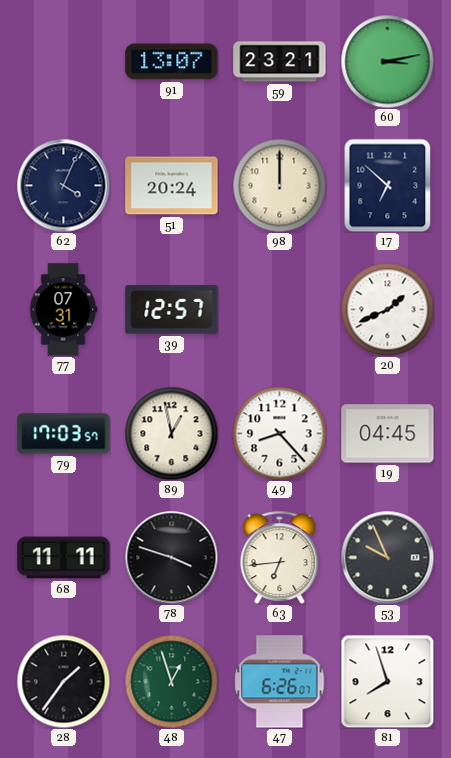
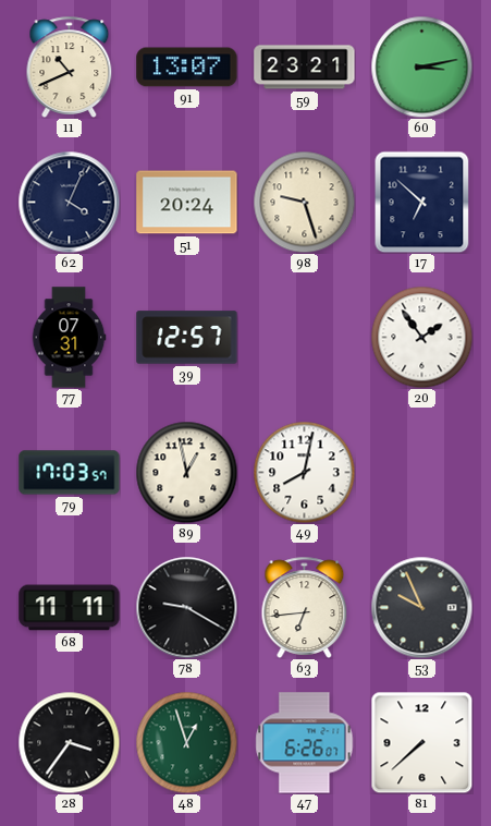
11: none -> 10:41
98: 12:00 -> 9:27
20: 1:41 -> 1:54
49: 8:23 -> 8:02
19: 04:45 -> none
78: 3:48 -> 9:20
28: 1:36 -> 3:36
81: 7:57 -> 7:38
